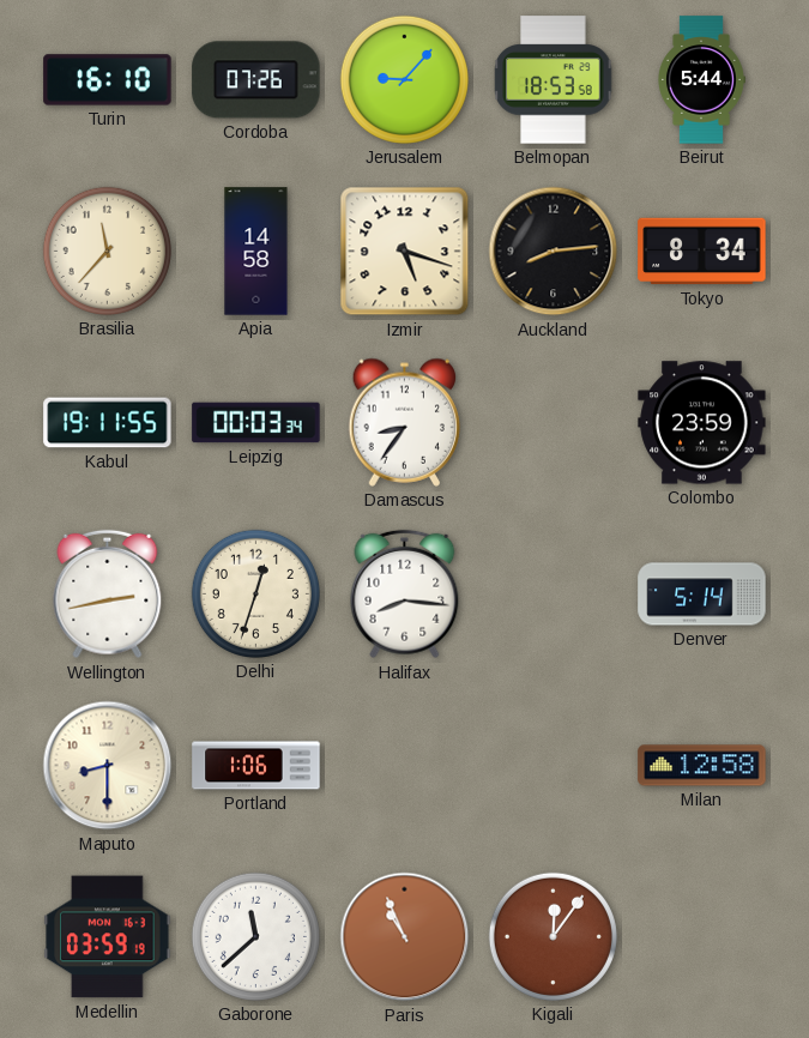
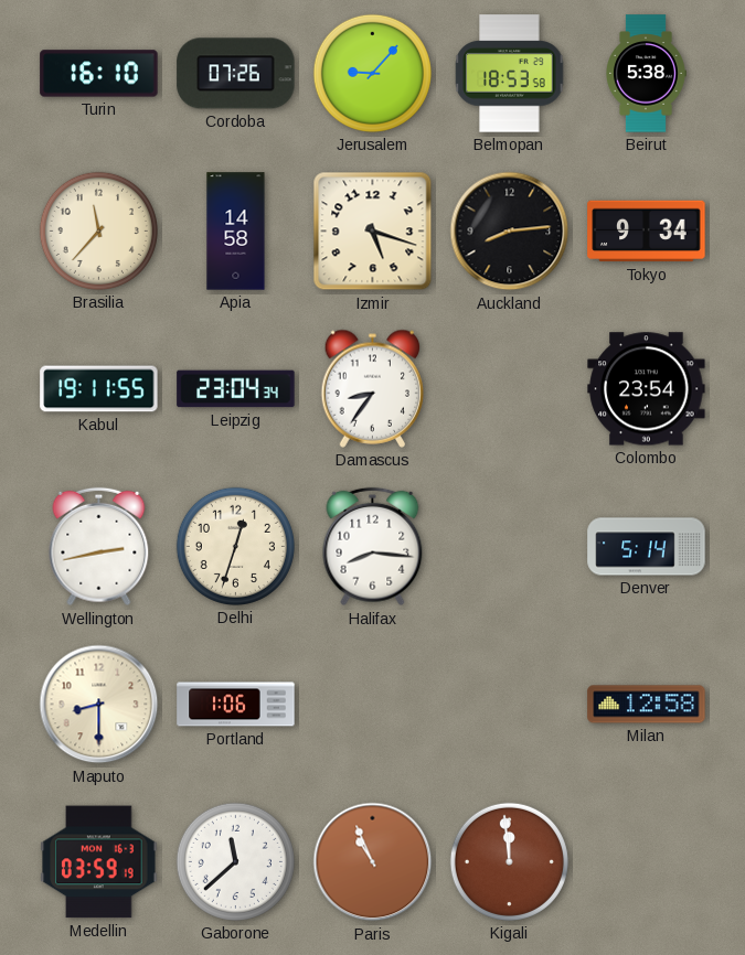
Beirut: 5:44 -> 5:38
Tokyo: 8:34 -> 9:34
Leipzig: 00:03 -> 23:04
Colombo: 23:59 -> 23:54
Kigali: 12:06 -> 11:59
